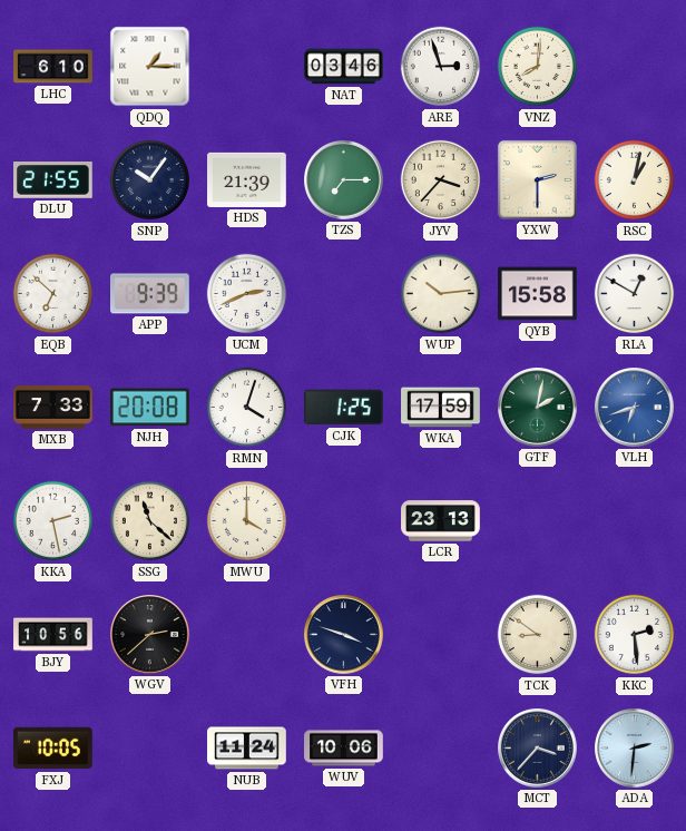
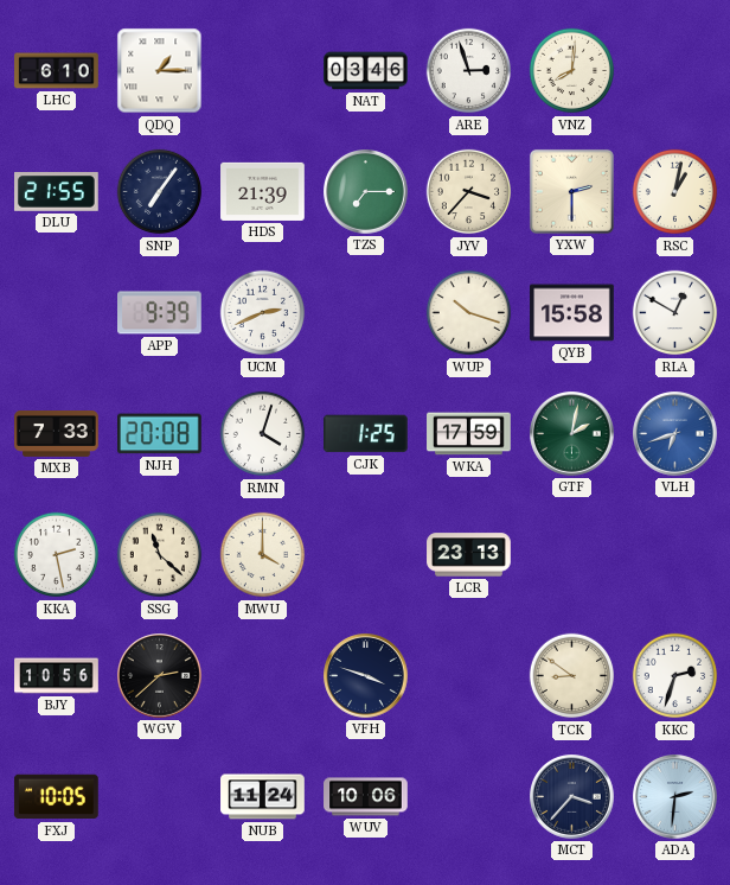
SNP: 10:06 -> 7:06
EQB: 6:52 -> none
WUP: 10:14 -> 10:18
KKC: 2:29 -> 2:33
